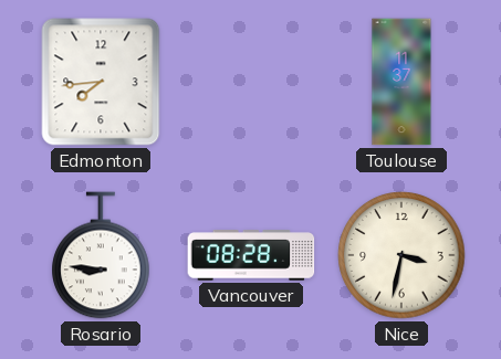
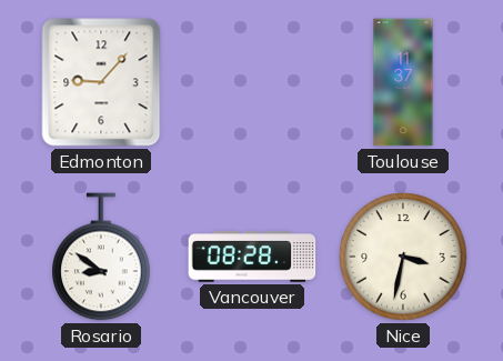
Edmonton: 7:44 -> 9:07
Rosario: 8:46 -> 8:51
